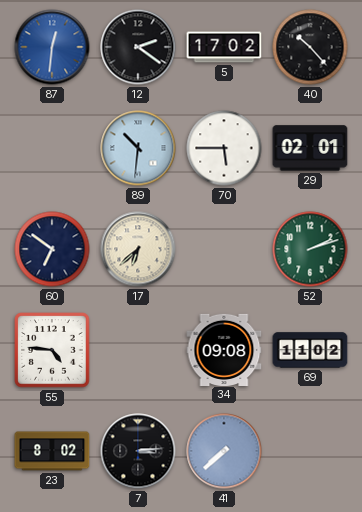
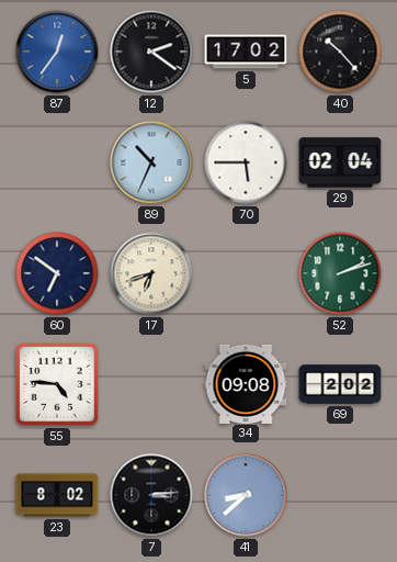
87: 12:31 -> 12:36
89: 10:31 -> 10:34
29: 02:01 -> 02:04
17: 6:38 -> 6:42
69: 11:02 -> 2:02
41: 7:38 -> 8:38
